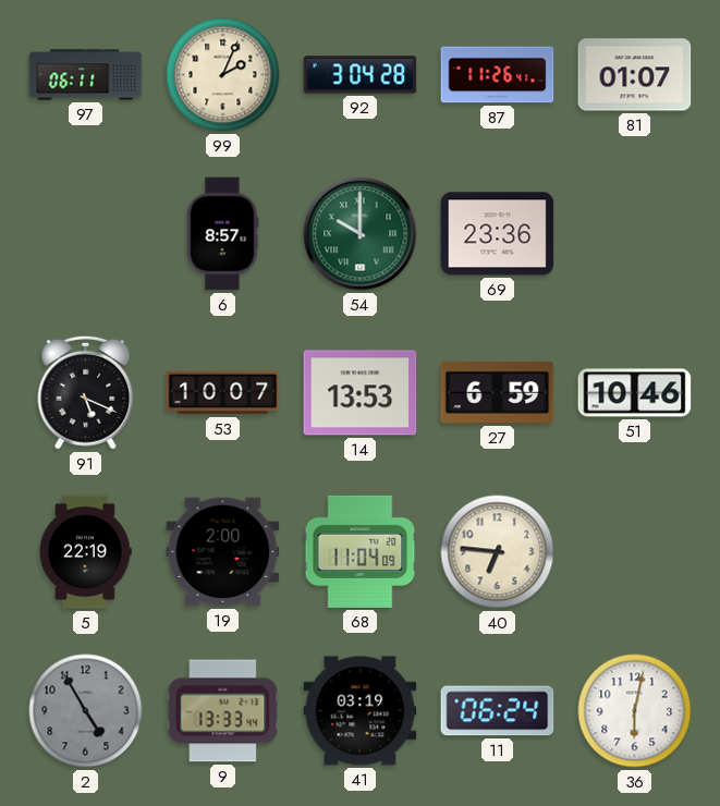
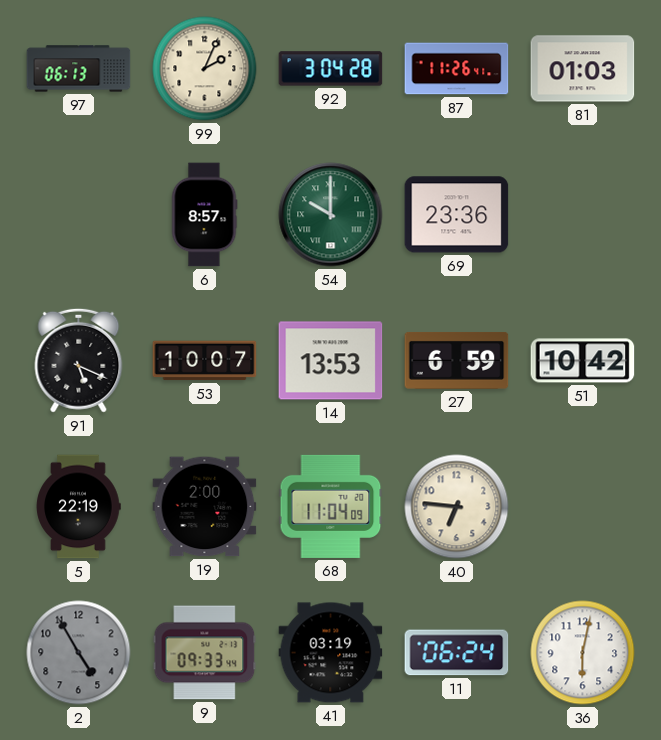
97: 06:11 -> 06:13
81: 01:07 -> 01:03
51: 10:46 -> 10:42
9: 13:33 -> 09:33
